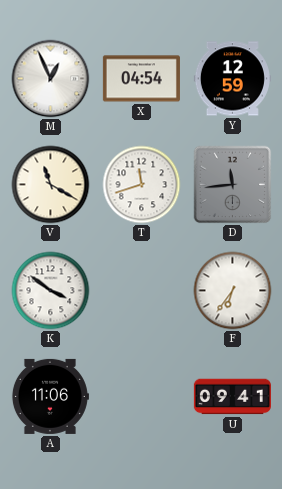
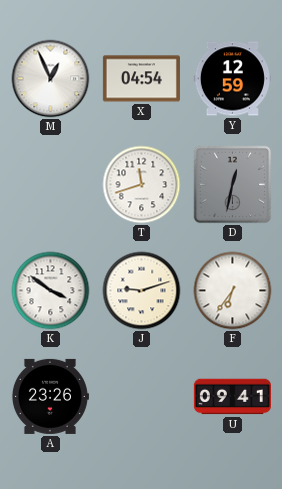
V: 11:20 -> none
D: 11:44 -> 12:32
J: none -> 9:12
A: 11:06 -> 23:26
